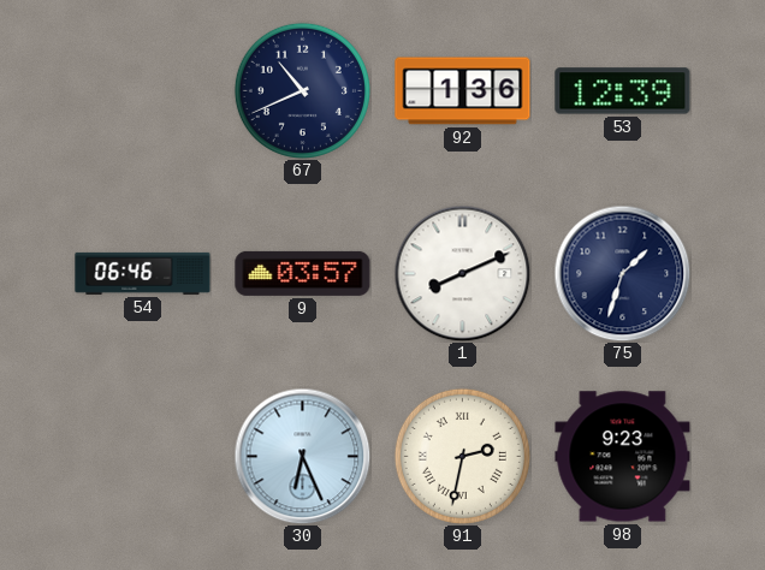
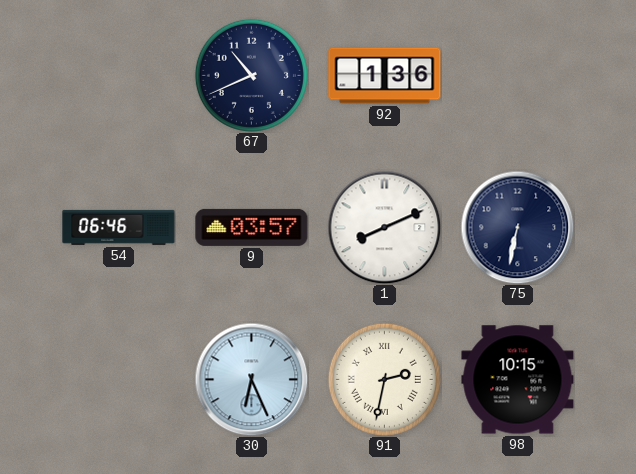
53: 12:39 -> none
75: 1:33 -> 6:32
98: 9:23 -> 10:15
